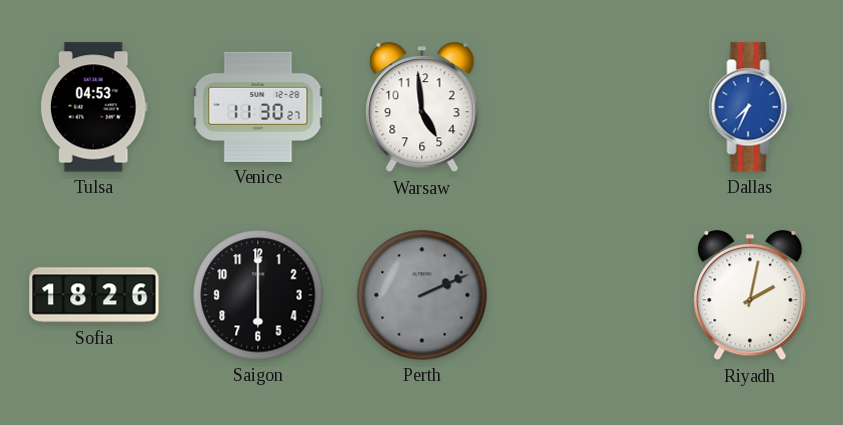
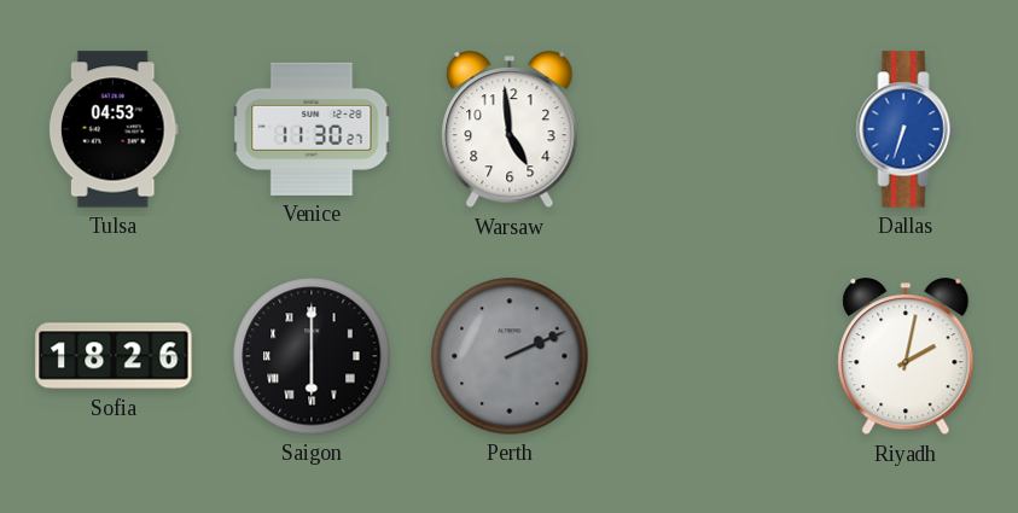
Dallas: 7:34 -> 6:33
Saigon numerals: Arabic -> Roman
